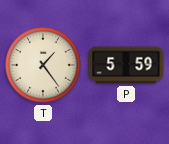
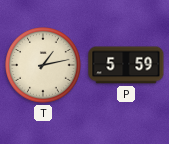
T: 1:24 -> 1:13
